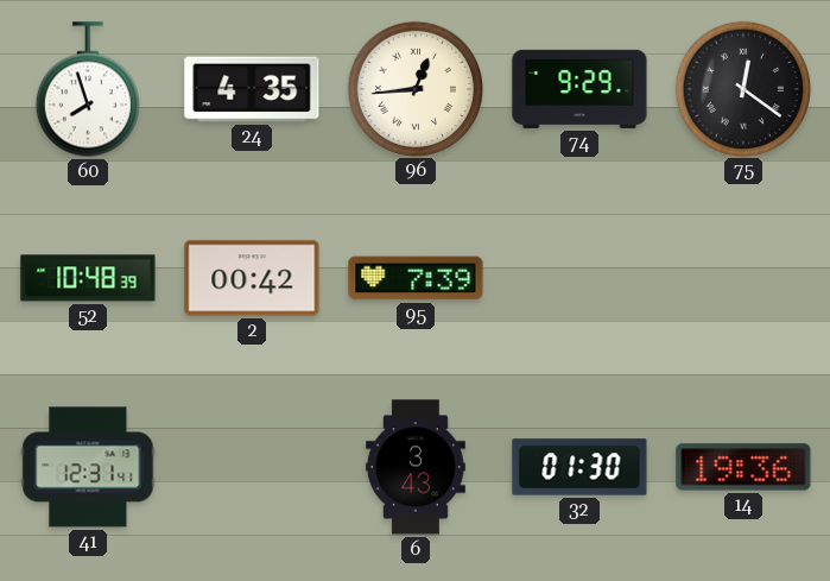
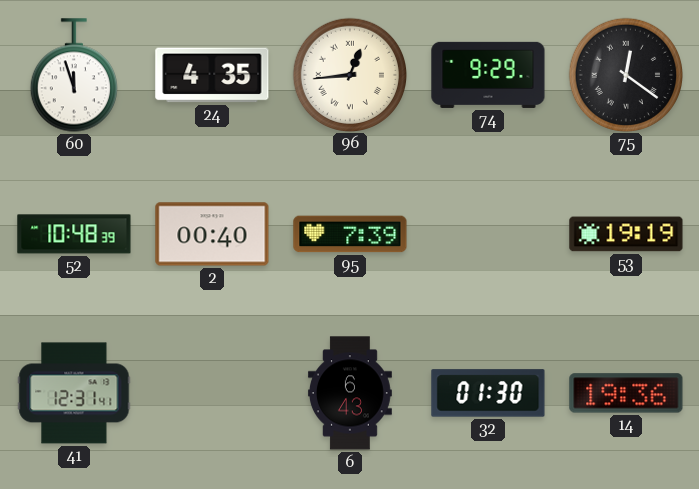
60: 7:57 -> 11:57
2: 00:42 -> 00:40
53: none -> 19:19
6: 3:43 -> 6:43
